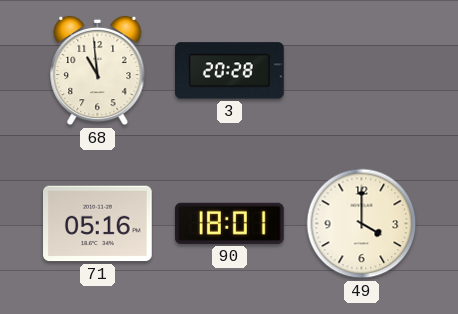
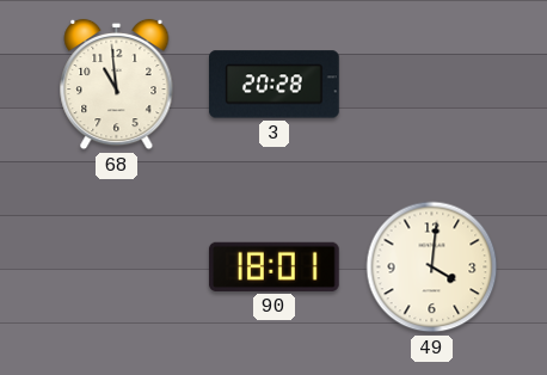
71: 05:16 -> none
49: 4:00 -> 4:01
